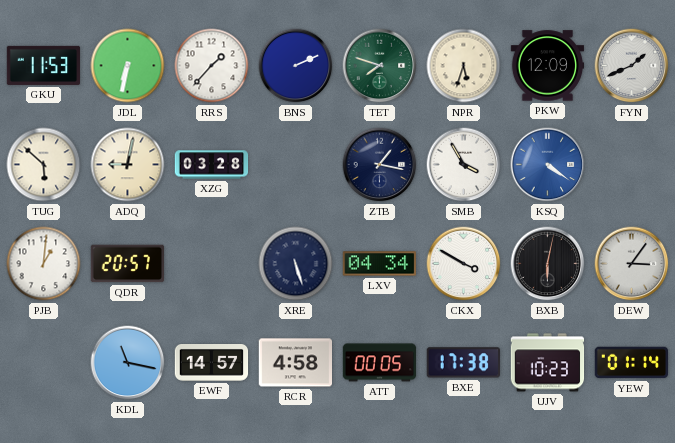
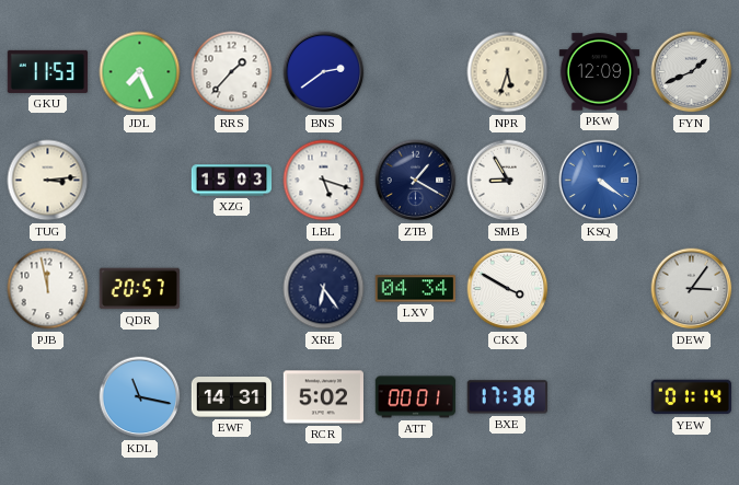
JDL: 6:32 -> 7:26
BNS: 2:11 -> 2:39
TET: 7:48 -> none
TUG: 5:52 -> 3:14
ADQ: 9:02 -> none
XZG: 03:28 -> 15:03
LBL: none -> 5:18
ZTB: 1:17 -> 1:20
SMB: 3:55 -> 8:55
PJB: 1:01 -> 11:58
XRE: 5:27 -> 6:24
BXB: 6:02 -> none
EWF: 14:57 -> 14:31
RCR: 4:58 -> 5:02
ATT: 00:05 -> 00:01
UJV: 10:23 -> none
